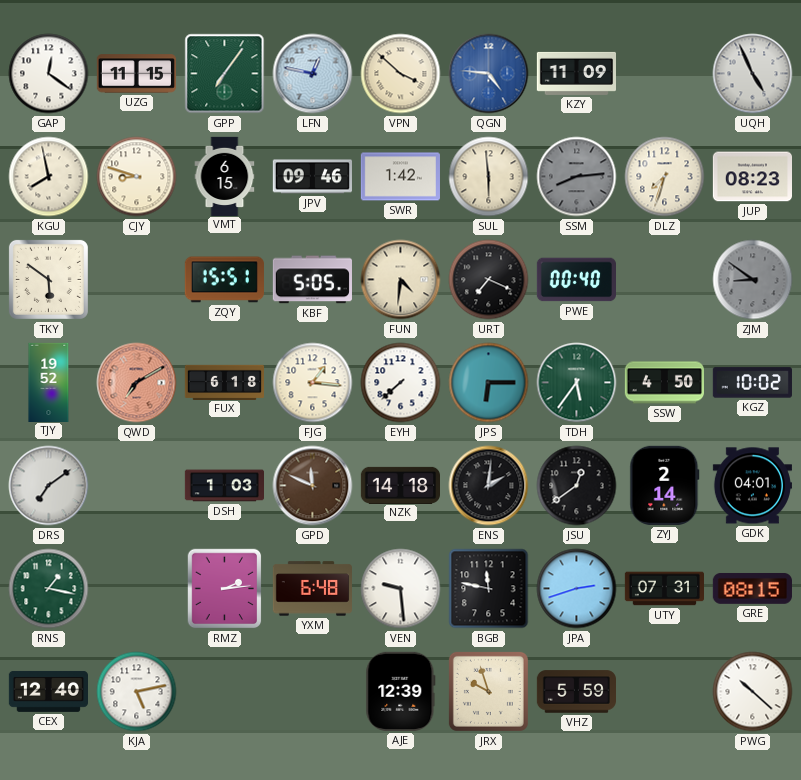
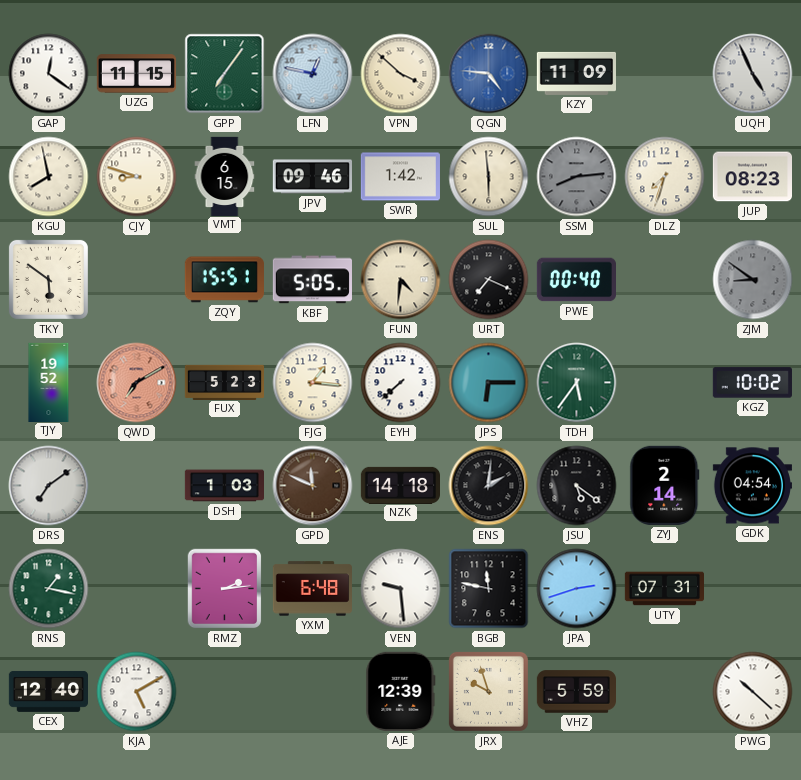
FUX: 6:18 -> 5:23
SSW: 4:50 -> none
JSU: 12:39 -> 5:21
GDK: 04:01 -> 04:54
GRE: 08:15 -> none
KJA: 5:13 -> 5:10
